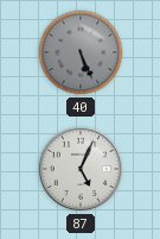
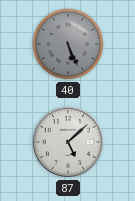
87: 5:04 -> 5:08
